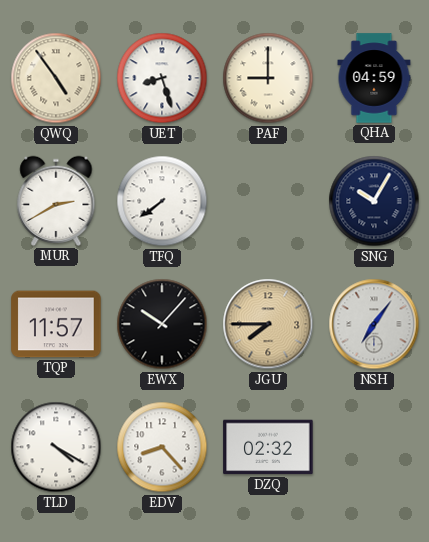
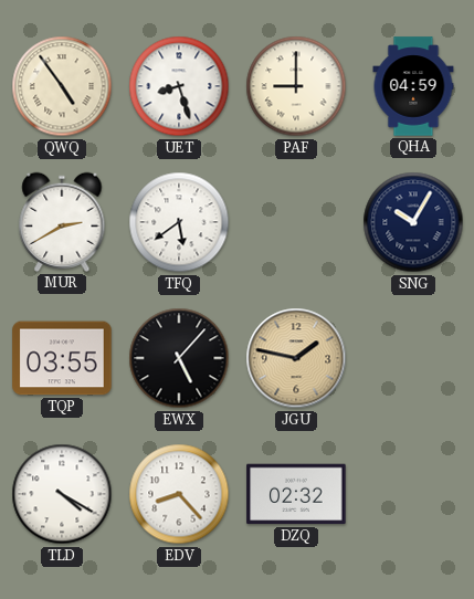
TFQ: 7:39 -> 5:39
TQP: 11:57 -> 03:55
EWX: 10:07 -> 5:07
JGU: 7:45 -> 1:47
NSH: 7:06 -> none
